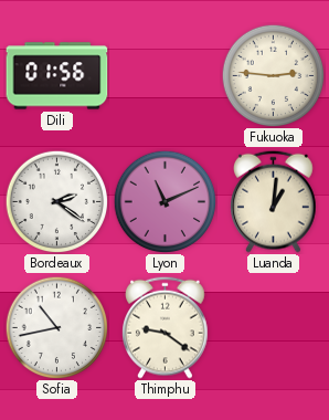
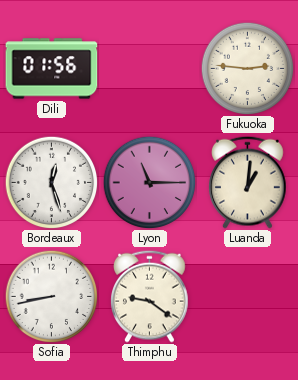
Bordeaux: 2:21 -> 12:27
Lyon: 11:11 -> 11:15
Sofia: 10:43 -> 8:43
